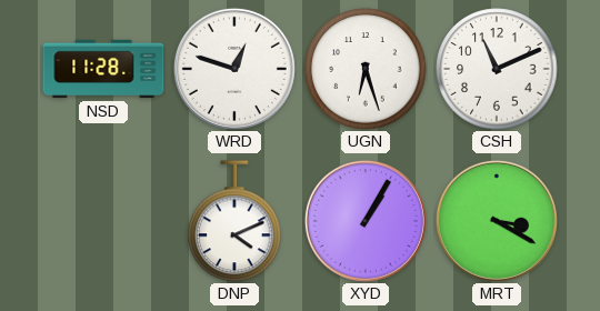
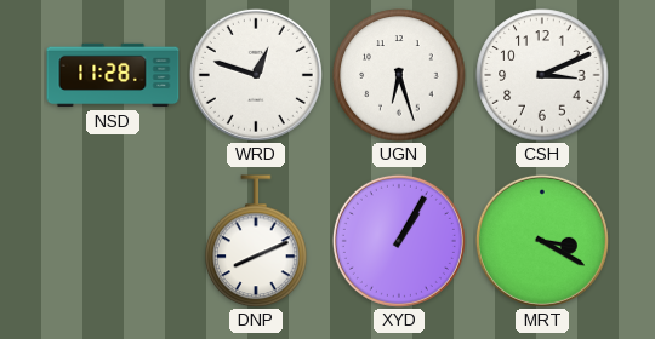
CSH: 11:11 -> 3:11
DNP: 4:11 -> 8:11
